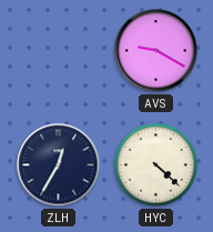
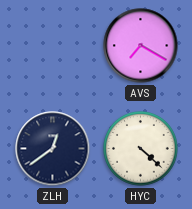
AVS: 9:20 -> 7:20
ZLH: 12:35 -> 12:39
